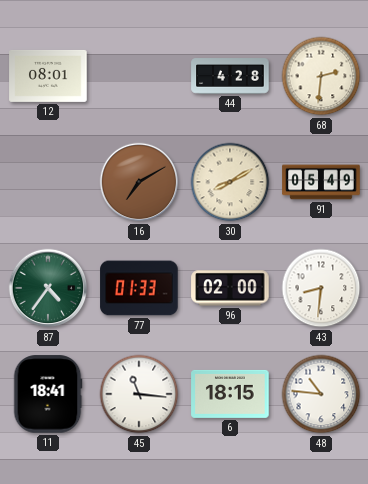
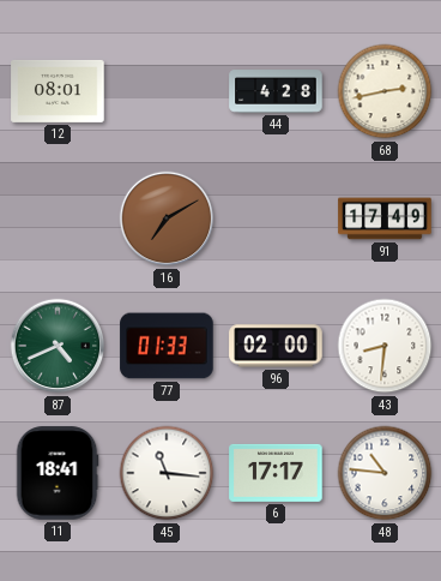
68: 2:31 -> 2:43
30: 8:10 -> none
91: 05:49 -> 17:49
87: 4:36 -> 4:41
6: 18:15 -> 17:17
